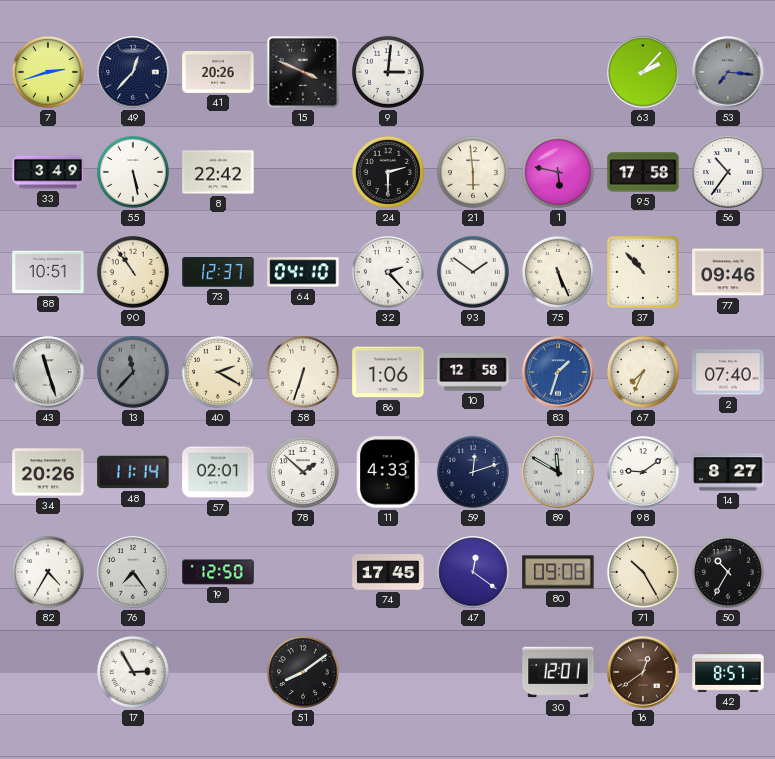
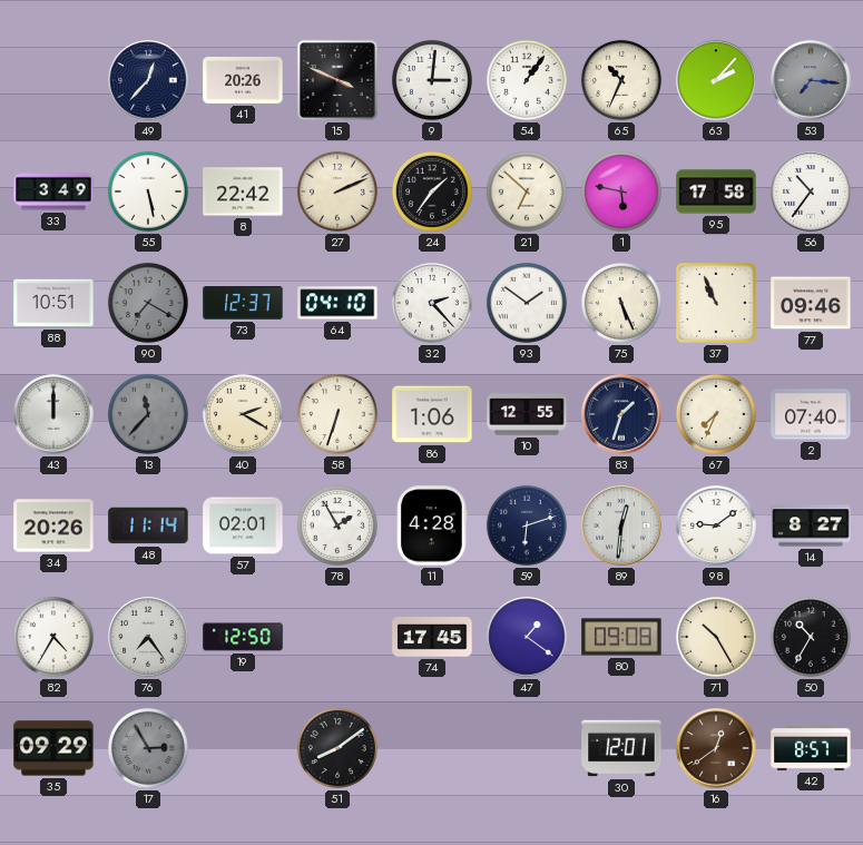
7: 2:42 -> none
54: none -> 1:06
65: none -> 10:34
27: none -> 2:11
24: 2:30 -> 1:36
21: 5:59 -> 6:52
90: 10:54 -> 7:20
90 dial: cream -> grey
37: 10:53 -> 10:56
43: 11:27 -> 12:00
10: 12:58 -> 12:55
83 dial: blue -> navy
78: 1:52 -> 1:55
11: 4:33 -> 4:28
59: 12:12 -> 6:12
89: 11:50 -> 12:31
47: 12:21 -> 1:21
35: none -> 09:29
17 dial: white -> grey
